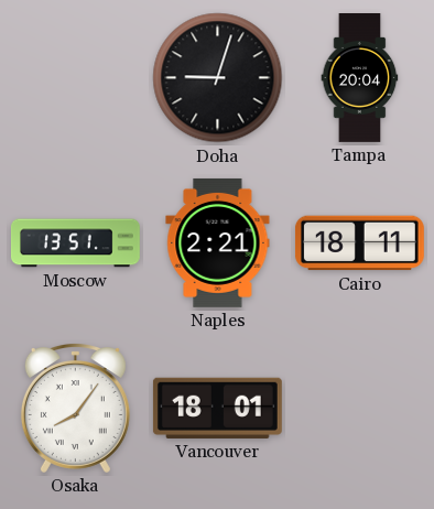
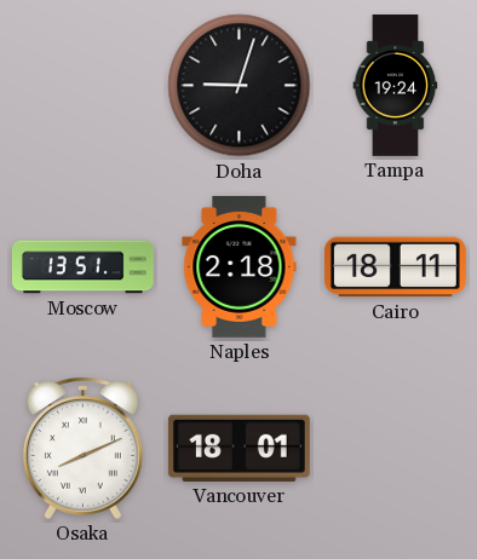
Tampa: 20:04 -> 19:24
Naples: 2:21 -> 2:18
Osaka: 8:06 -> 8:11
